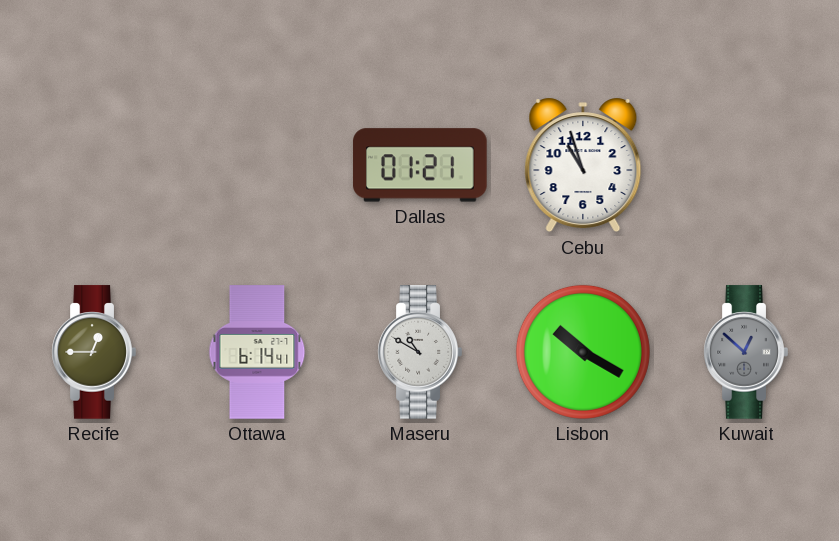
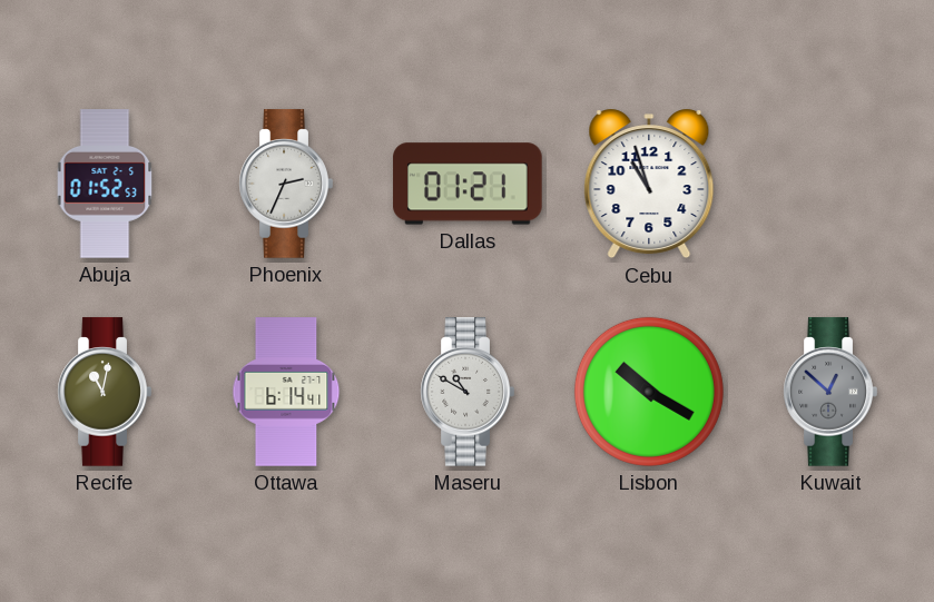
Abuja: none -> 01:52
Phoenix: none -> 2:34
Recife: 12:45 -> 11:02
